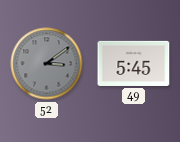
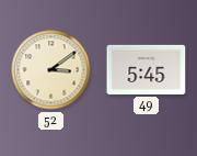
52 dial: grey -> cream
